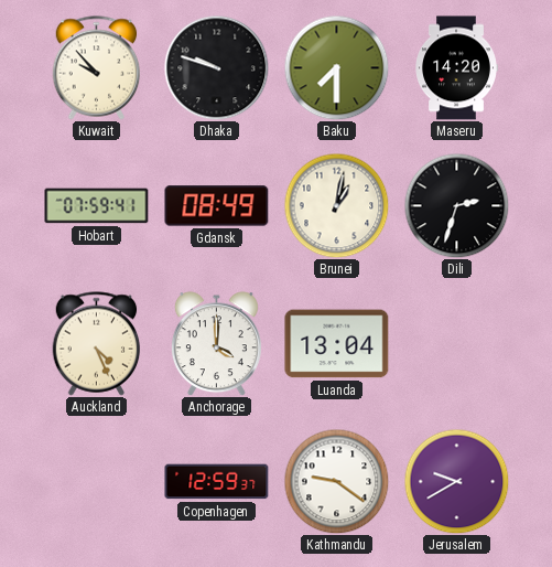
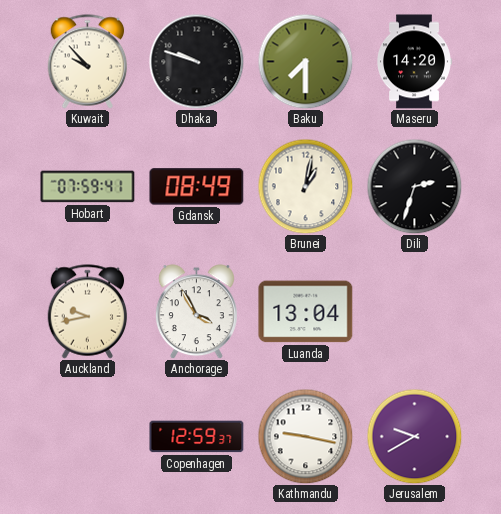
Auckland: 4:26 -> 9:43
Anchorage: 4:00 -> 3:55
Kathmandu: 9:21 -> 9:17
